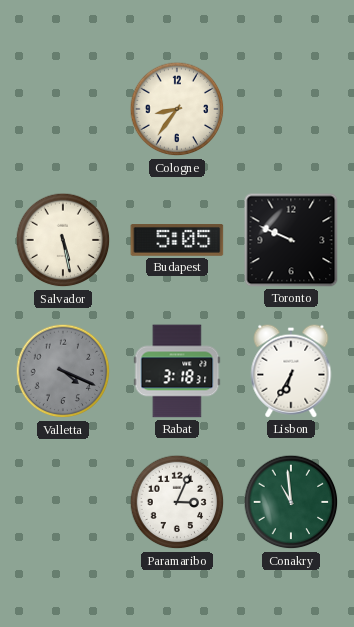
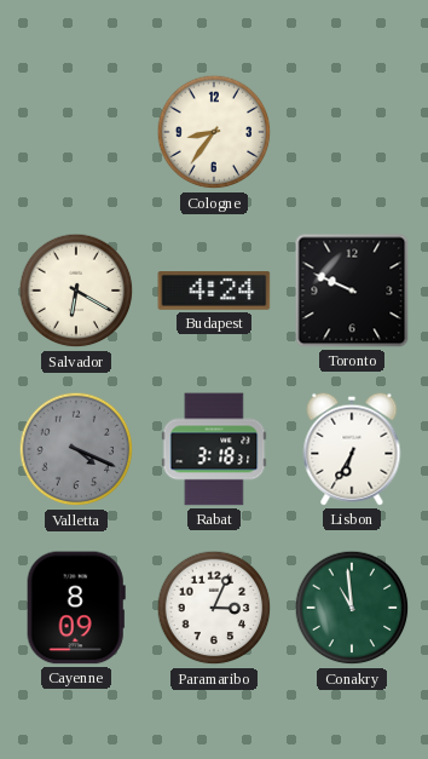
Salvador: 5:28 -> 6:20
Budapest: 5:05 -> 4:24
Cayenne: none -> 8:09
